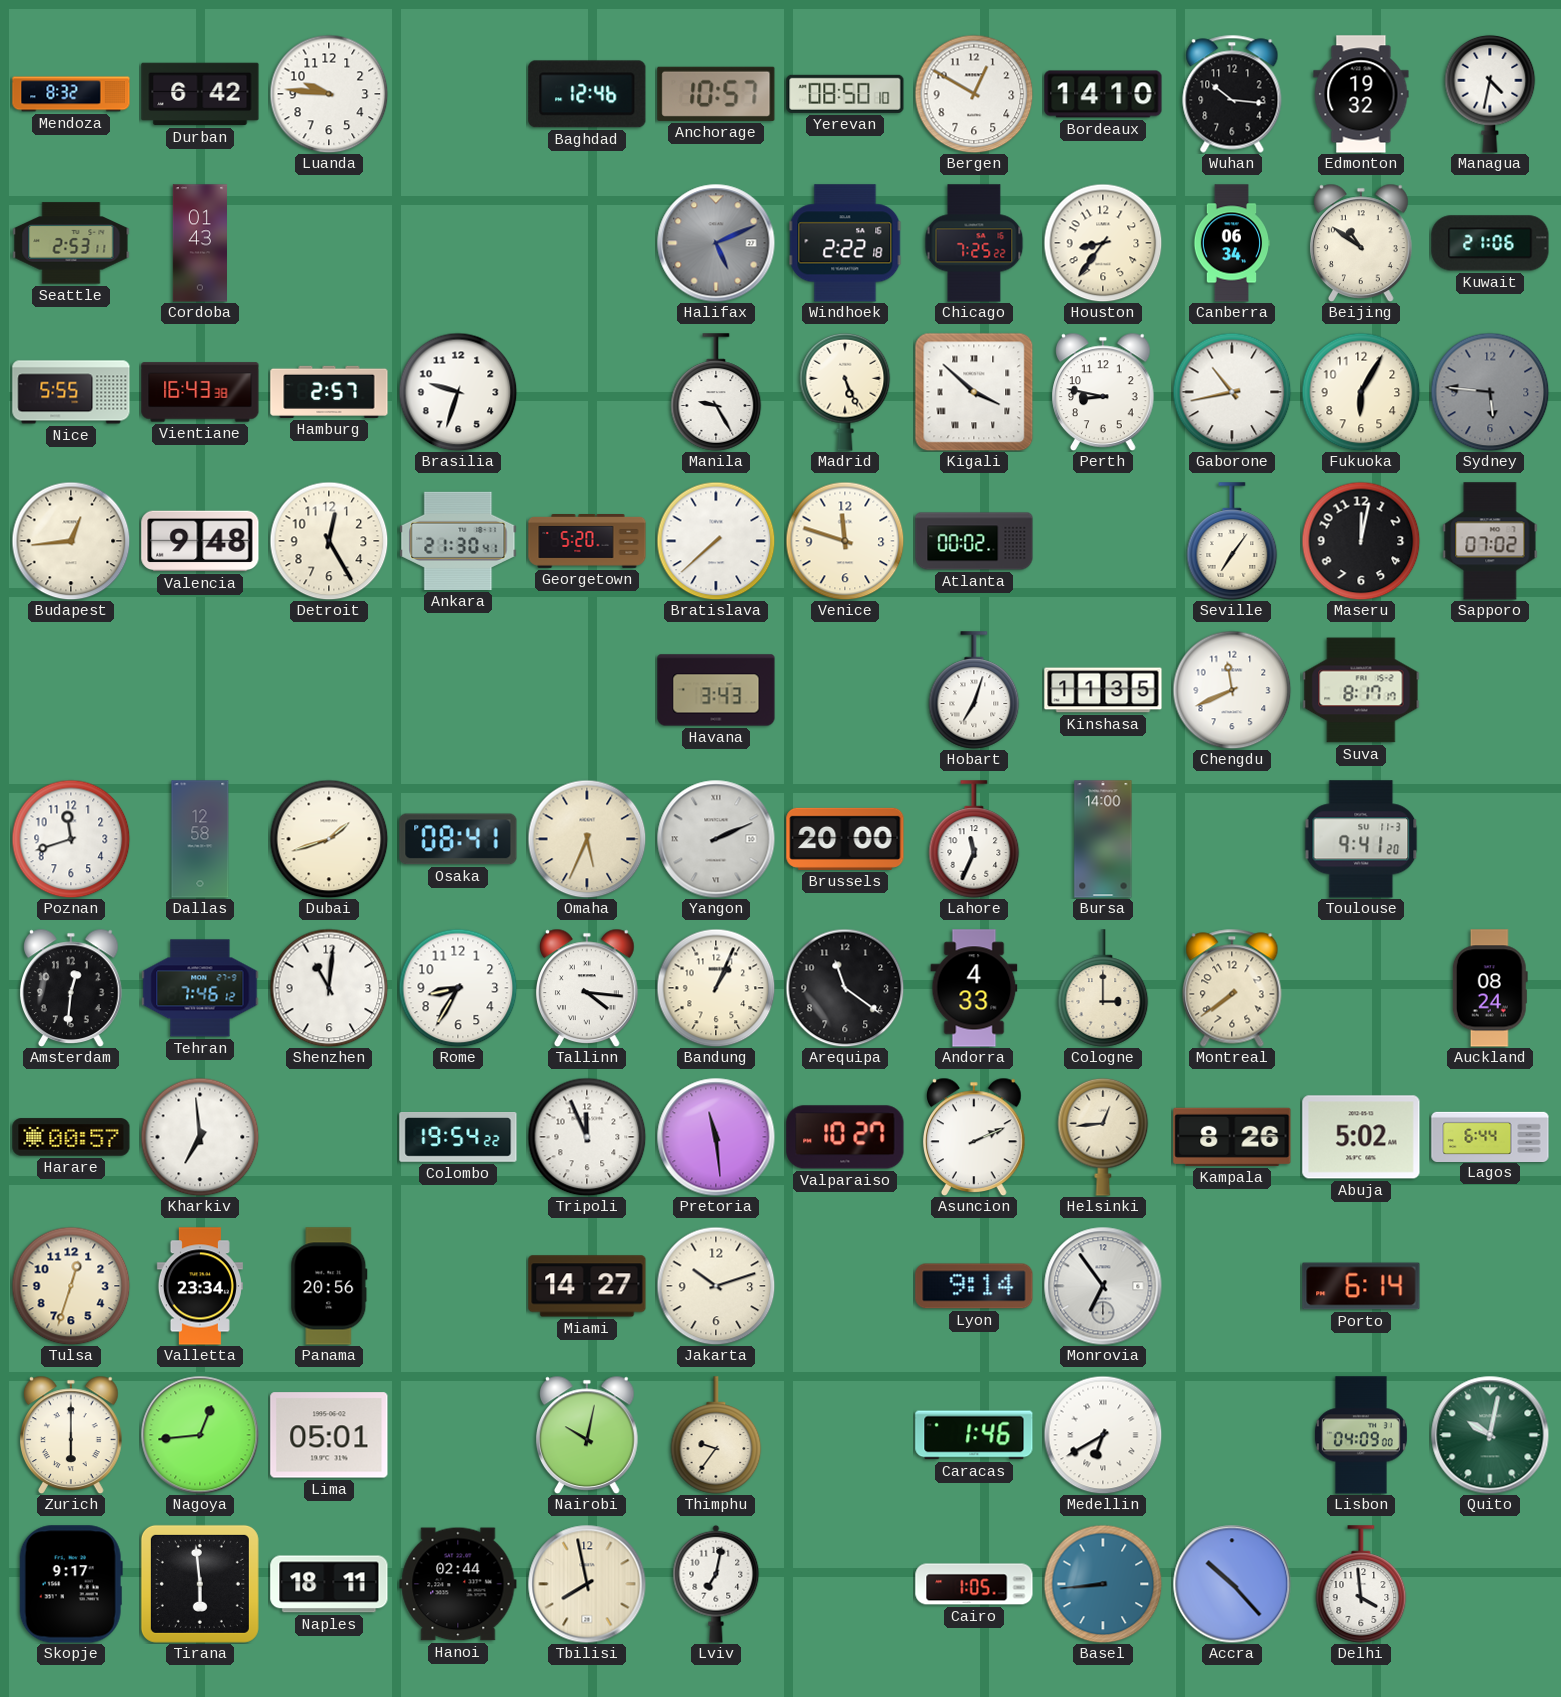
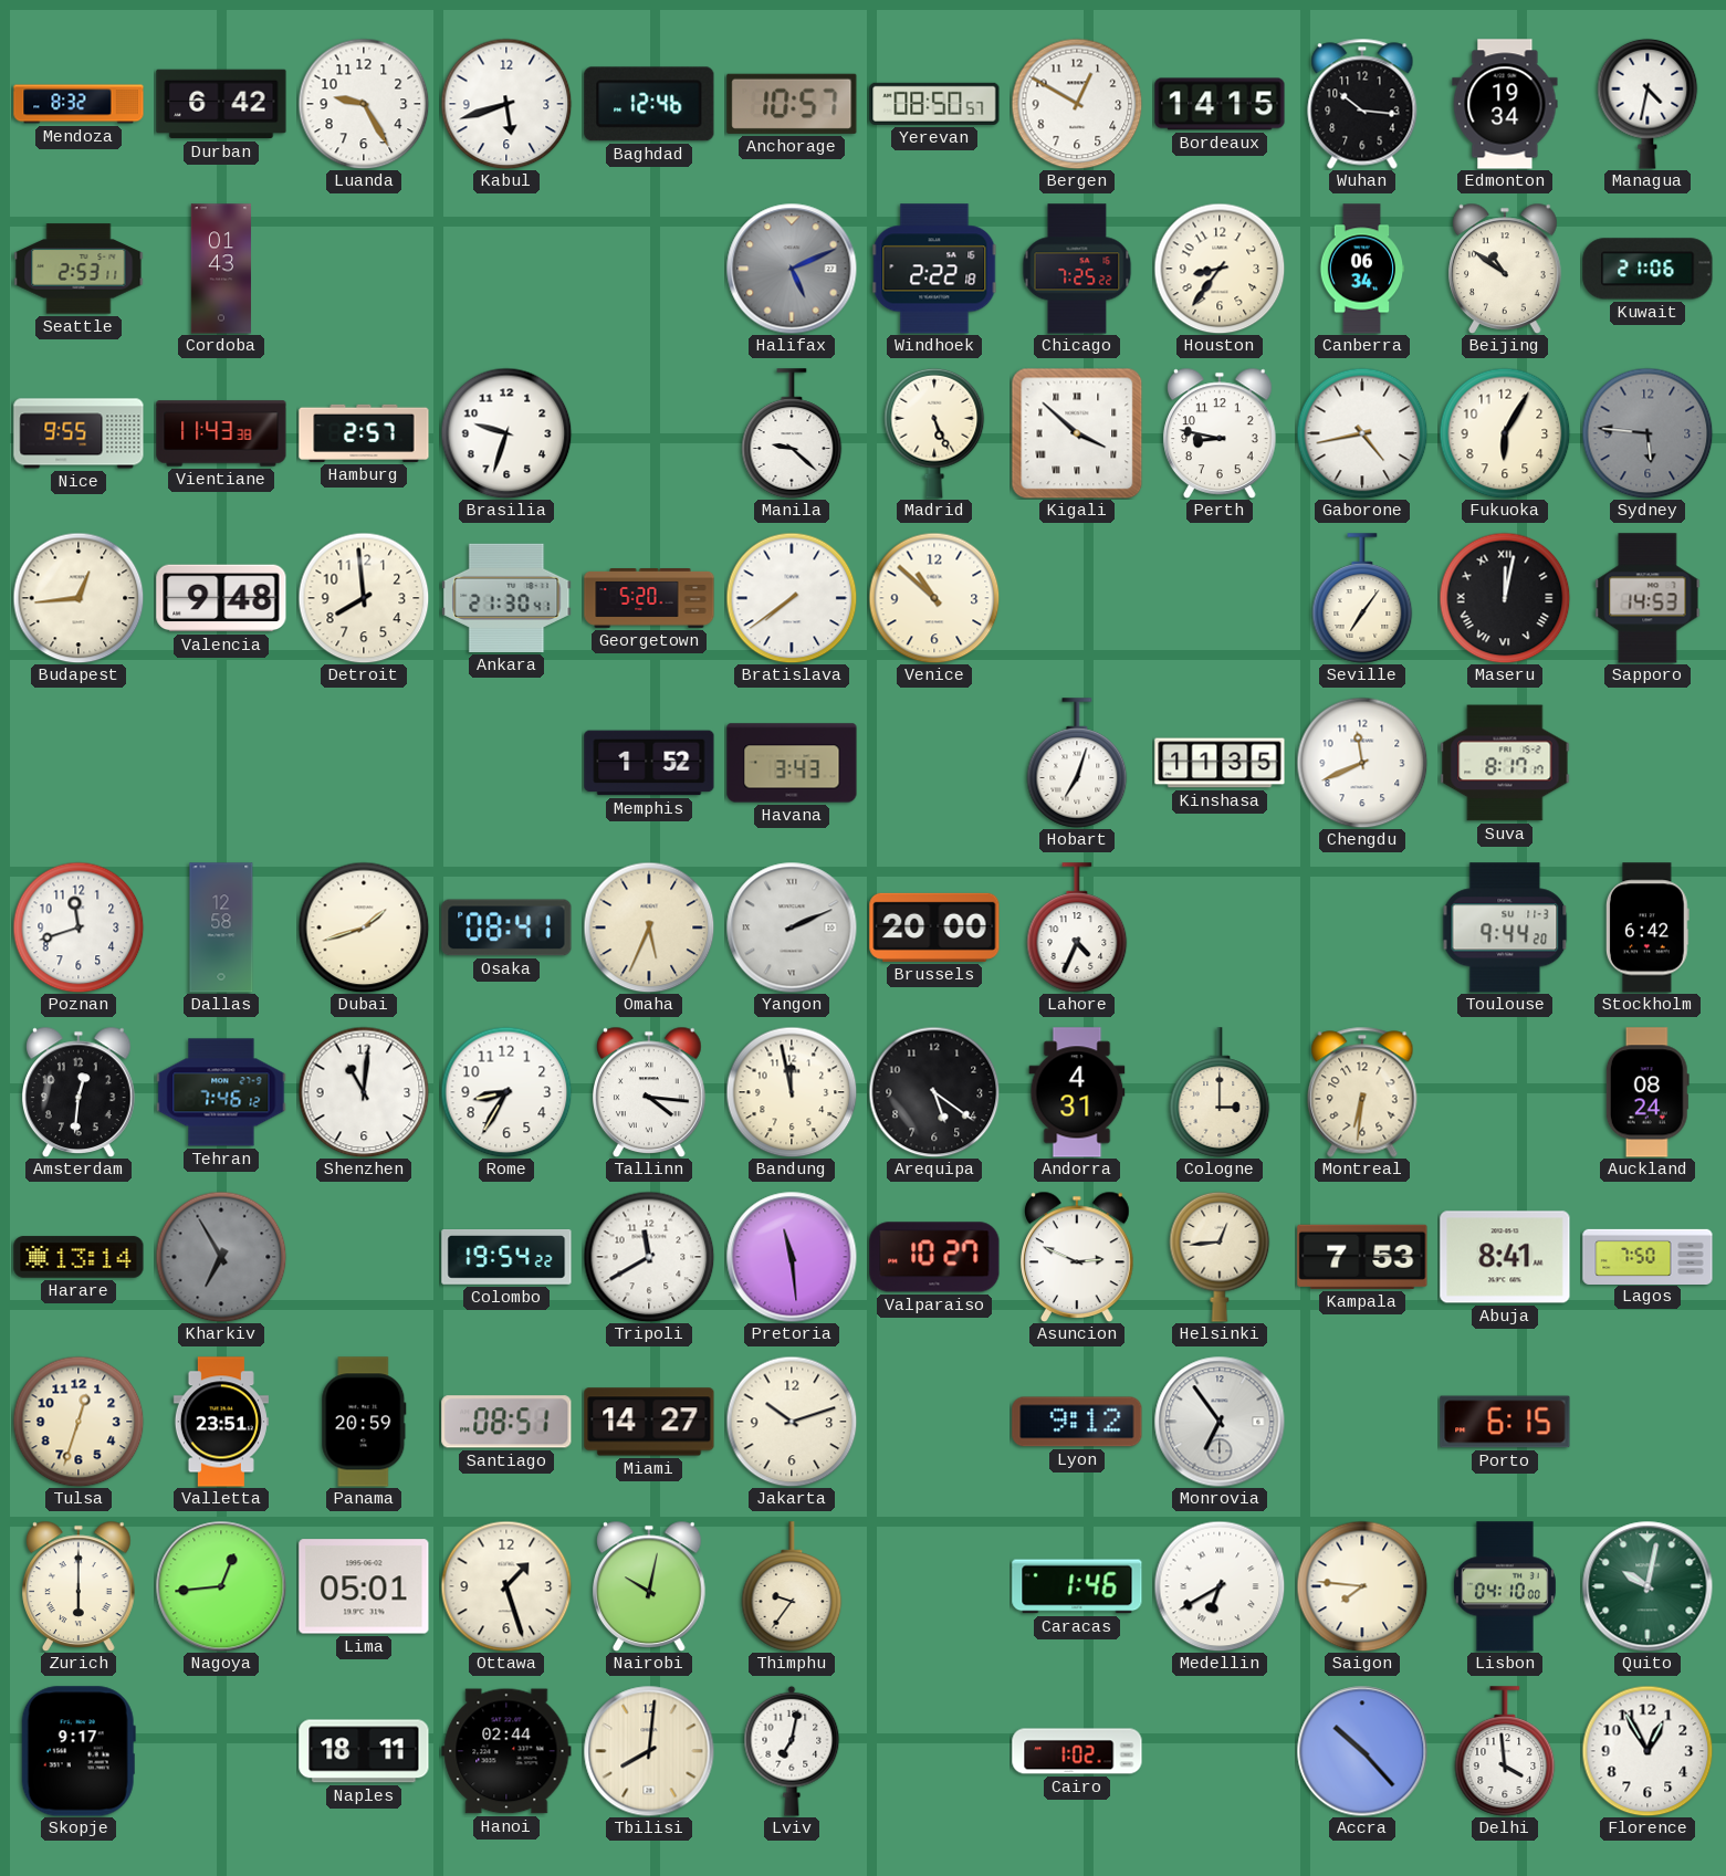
Luanda: 9:46 -> 9:25
Kabul: none -> 5:42
Yerevan: 08:50:10 -> 08:50:57
Bordeaux: 14:10 -> 14:15
Edmonton: 19:32 -> 19:34
Nice: 5:55 -> 9:55
Vientiane: 16:43 -> 11:43
Manila: 9:25 -> 9:22
Gaborone: 10:43 -> 4:43
Detroit: 12:25 -> 7:59
Bratislava: 7:38 -> 7:39
Venice: 11:48 -> 10:52
Atlanta: 00:02 -> none
Maseru numerals: Arabic -> Roman
Sapporo: 07:02 -> 14:53
Memphis: none -> 1:52
Lahore: 11:34 -> 4:34
Bursa: 14:00 -> none
Toulouse: 9:41 -> 9:44
Stockholm: none -> 6:42
Bandung: 1:04 -> 11:58
Arequipa: 11:21 -> 5:21
Andorra: 4:33 -> 4:31
Montreal: 7:39 -> 6:31
Harare: 00:57 -> 13:14
Kharkiv: 6:59 -> 6:55
Kharkiv dial: white -> grey
Tripoli: 11:56 -> 11:40
Asuncion: 2:11 -> 2:49
Kampala: 8:26 -> 7:53
Abuja: 5:02 -> 8:41
Lagos: 6:44 -> 7:50
Valletta: 23:34 -> 23:51
Panama: 20:56 -> 20:59
Santiago: none -> 08:51
Lyon: 9:14 -> 9:12
Porto: 6:14 -> 6:15
Ottawa: none -> 1:27
Saigon: none -> 7:46
Lisbon: 04:09 -> 04:10
Tirana: 5:59 -> none
Tbilisi: 7:58 -> 8:01
Cairo: 1:05 -> 1:02
Basel: 8:44 -> none
Florence: none -> 12:55
